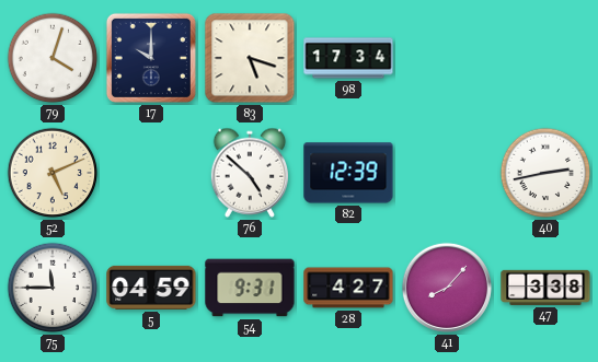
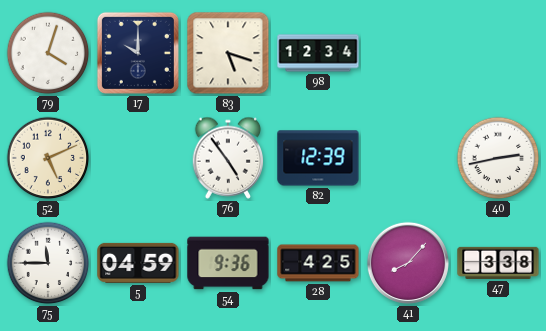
98: 17:34 -> 12:34
76: 4:52 -> 4:54
54: 9:31 -> 9:36
28: 4:27 -> 4:25
